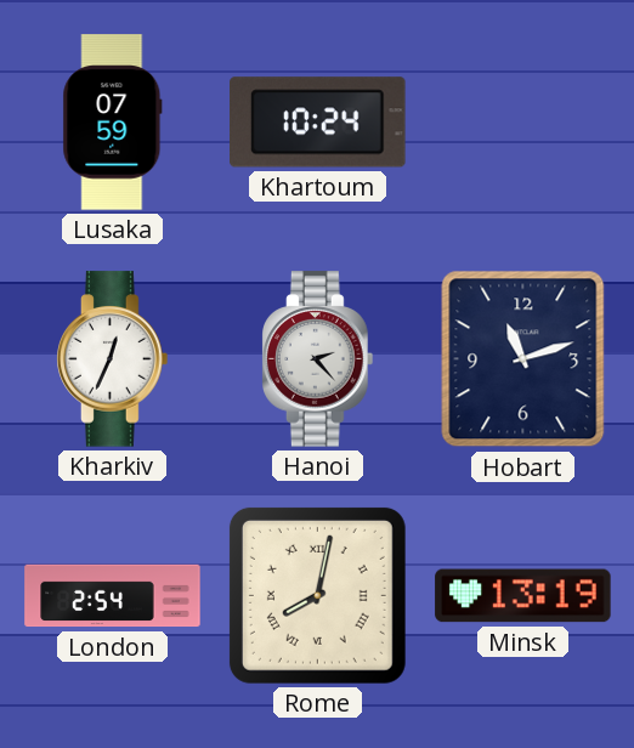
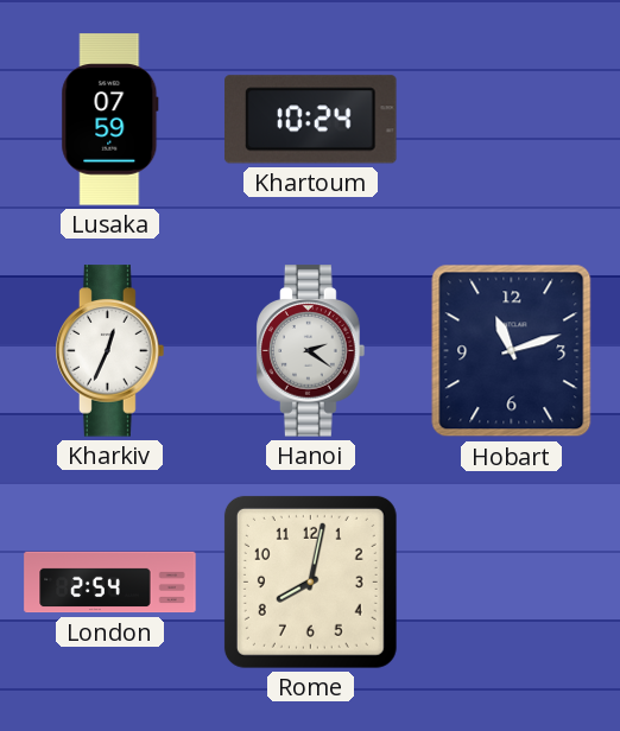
Hanoi: 2:23 -> 2:21
Rome numerals: Roman -> Arabic
Minsk: 13:19 -> none
